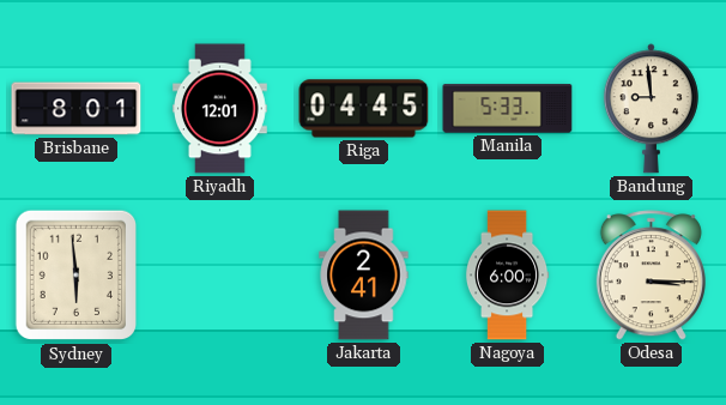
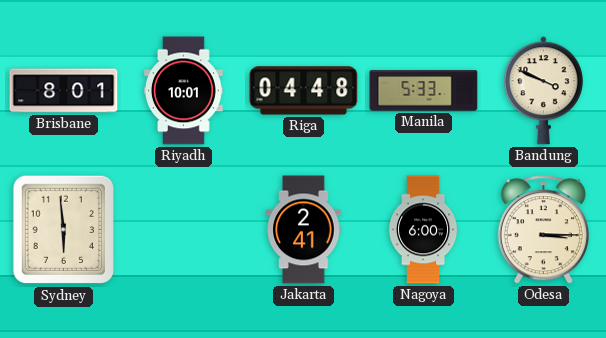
Riyadh: 12:01 -> 10:01
Riga: 04:45 -> 04:48
Bandung: 8:59 -> 3:49
